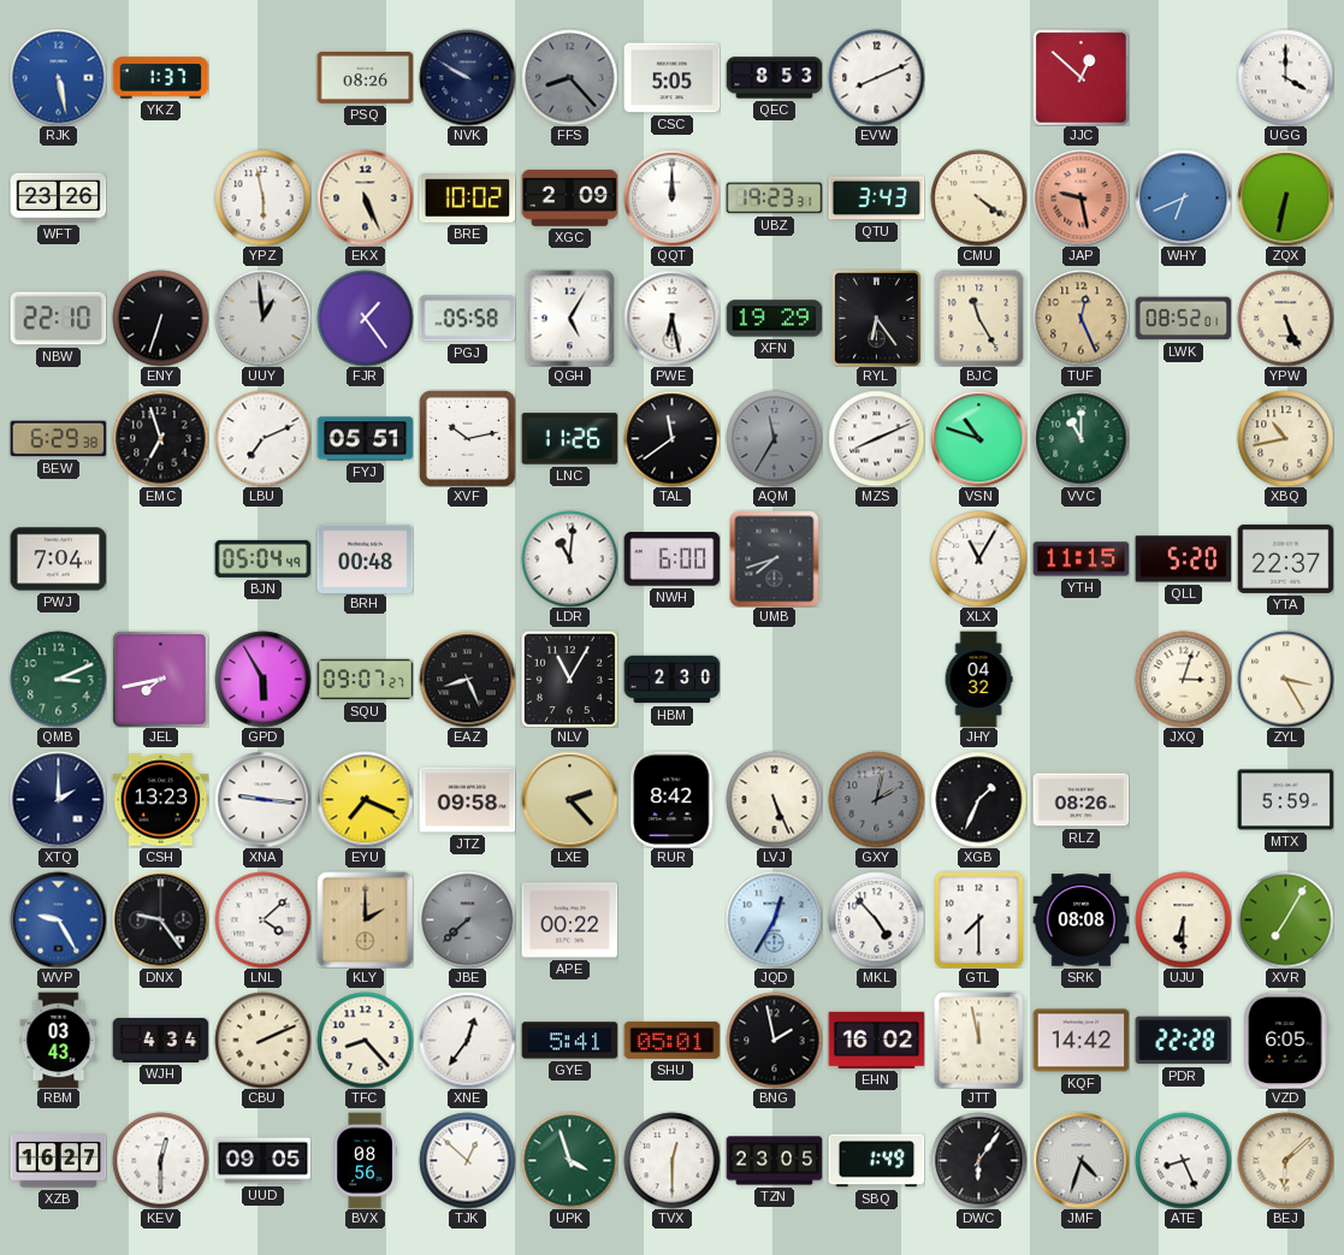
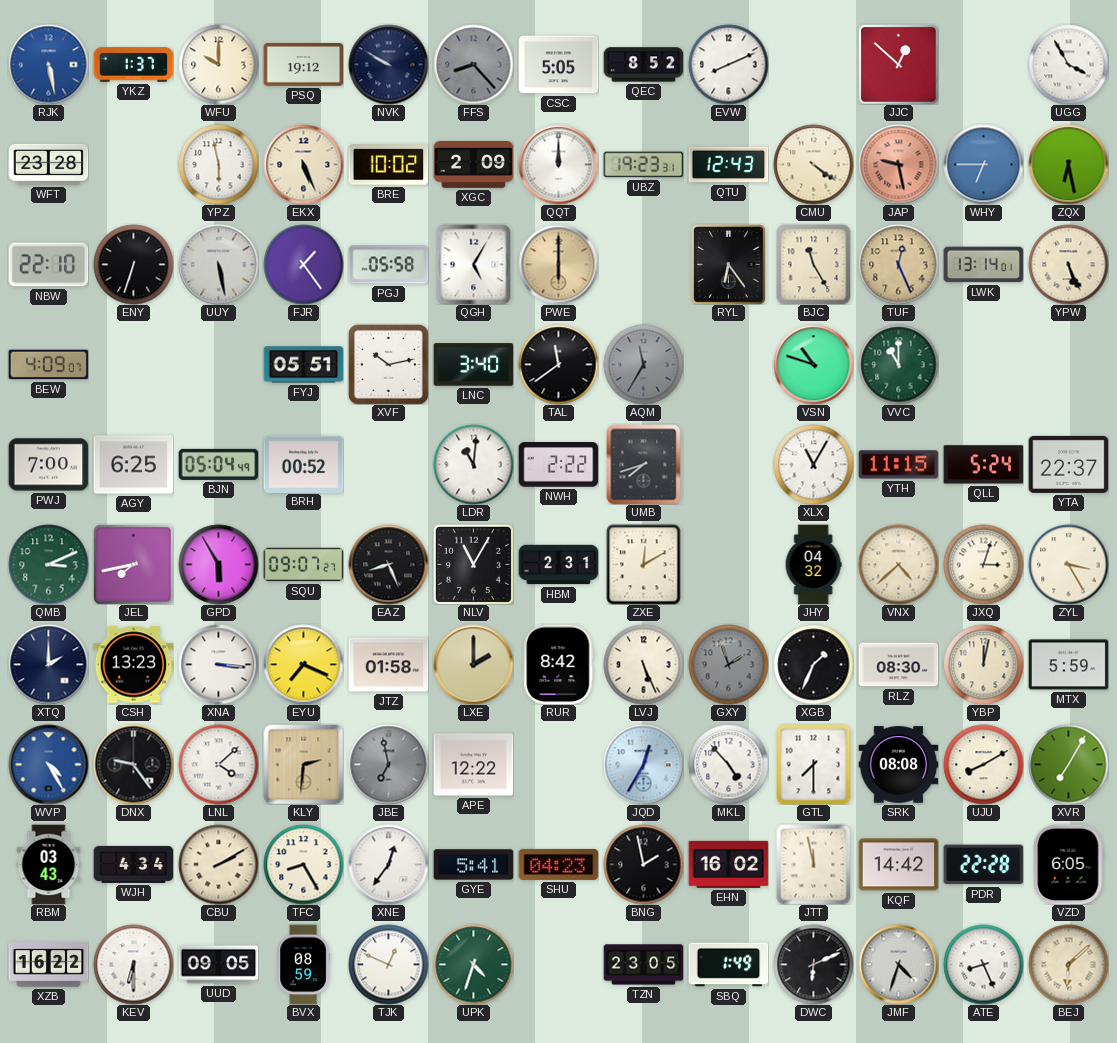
WFU: none -> 10:00
PSQ: 08:26 -> 19:12
QEC: 8:53 -> 8:52
UGG: 4:00 -> 3:55
WFT: 23:26 -> 23:28
QTU: 3:43 -> 12:43
WHY: 6:41 -> 6:45
ZQX: 6:32 -> 6:28
UUY: 12:59 -> 5:28
PWE: 6:28 -> 6:00
PWE dial: white -> champagne
XFN: 19:29 -> none
LWK: 08:52 -> 13:14
BEW: 6:29 -> 4:09
EMC: 6:57 -> none
LBU: 7:11 -> none
LNC: 11:26 -> 3:40
MZS: 8:11 -> none
XBQ: 10:43 -> none
PWJ: 7:04 -> 7:00
AGY: none -> 6:25
BRH: 00:48 -> 00:52
NWH: 6:00 -> 2:22
QLL: 5:20 -> 5:24
HBM: 2:30 -> 2:31
ZXE: none -> 12:10
VNX: none -> 4:38
XNA: 9:16 -> 3:16
JTZ: 09:58 -> 01:58
LXE: 2:23 -> 2:00
GXY: 2:02 -> 1:57
RLZ: 08:26 -> 08:30
YBP: none -> 12:02
WVP: 9:25 -> 4:25
KLY: 2:00 -> 2:31
JBE: 7:38 -> 6:58
APE: 00:22 -> 12:22
UJU: 6:30 -> 8:10
CBU: 2:11 -> 2:10
TFC: 8:23 -> 8:25
SHU: 05:01 -> 04:23
XZB: 16:27 -> 16:22
KEV: 12:30 -> 6:30
BVX: 08:56 -> 08:59
TJK: 12:52 -> 12:49
UPK: 3:57 -> 4:33
TVX: 12:30 -> none
DWC: 6:06 -> 6:11
